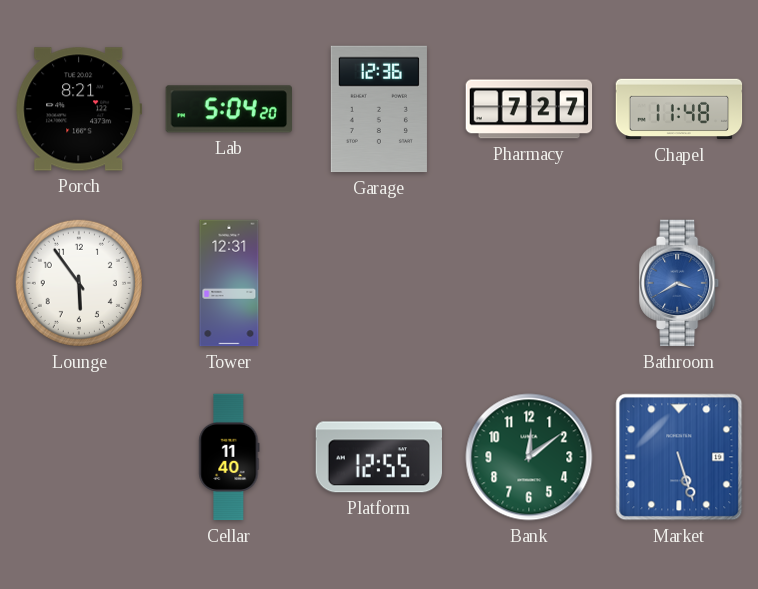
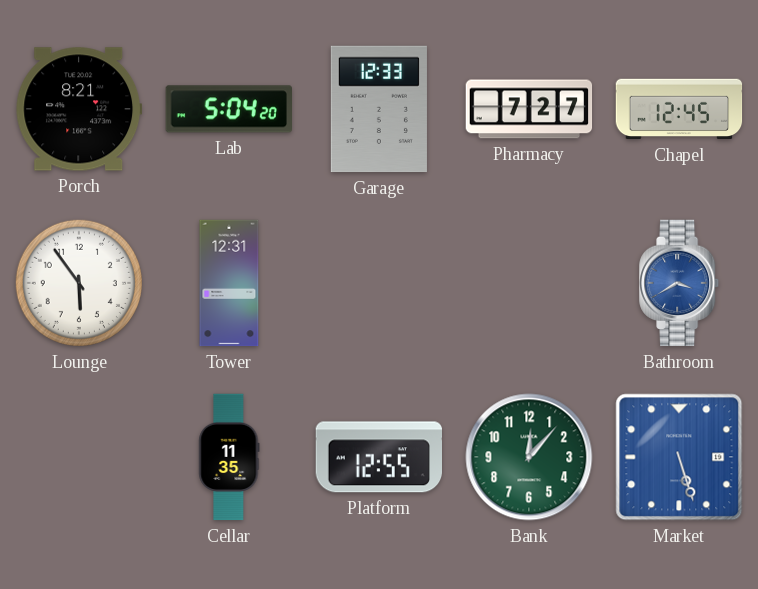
Garage: 12:36 -> 12:33
Chapel: 11:48 -> 12:45
Cellar: 11:40 -> 11:35
Bank: 12:09 -> 12:07
